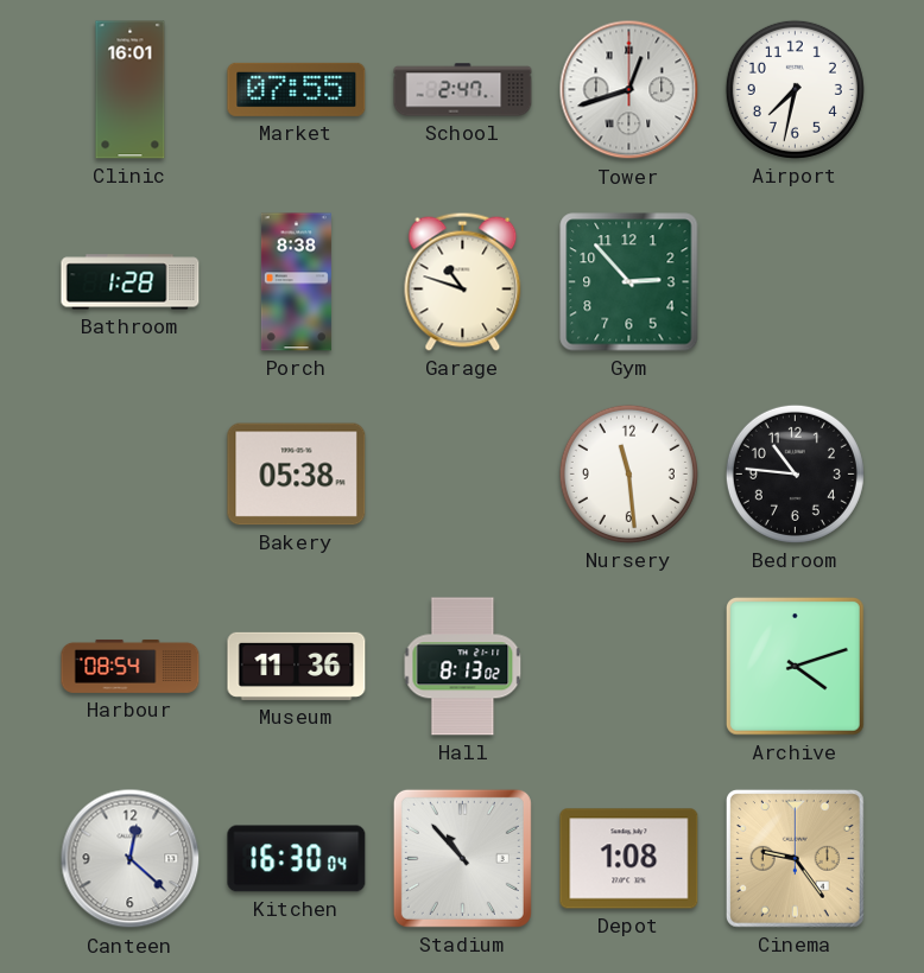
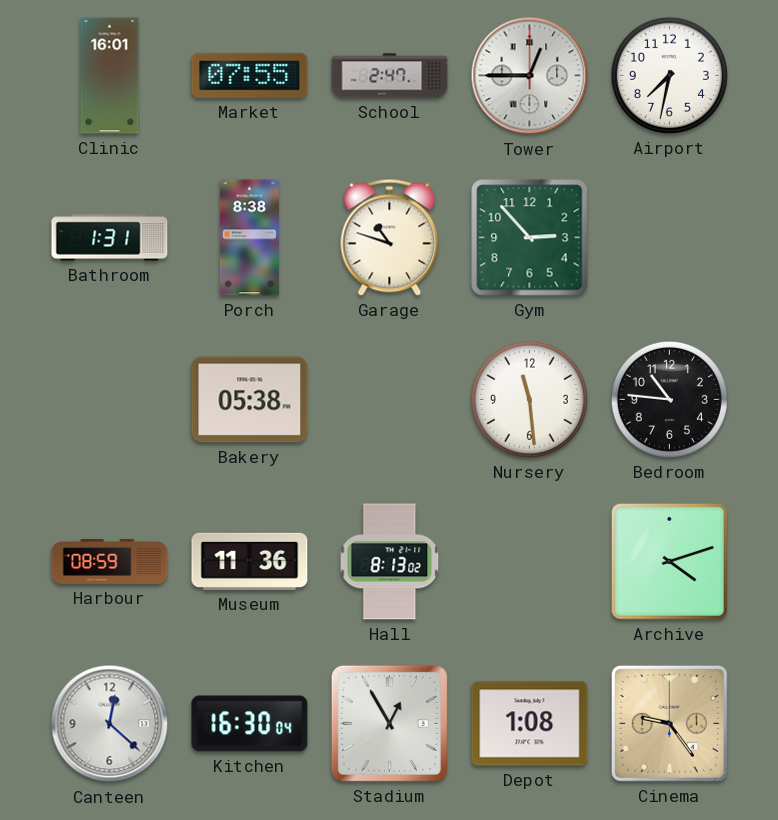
Tower: 12:42 -> 12:45
Bathroom: 1:28 -> 1:31
Harbour: 08:54 -> 08:59
Stadium: 10:53 -> 12:55
